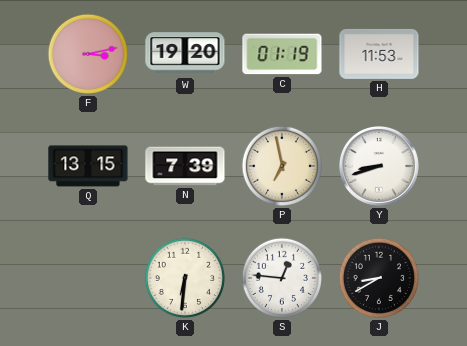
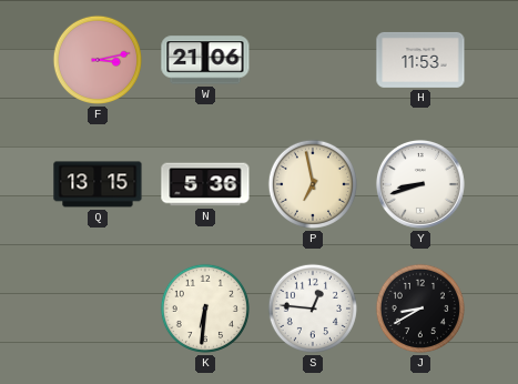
W: 19:20 -> 21:06
C: 01:19 -> none
N: 7:39 -> 5:36
